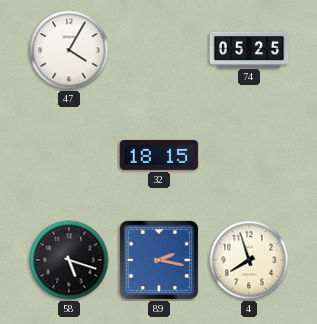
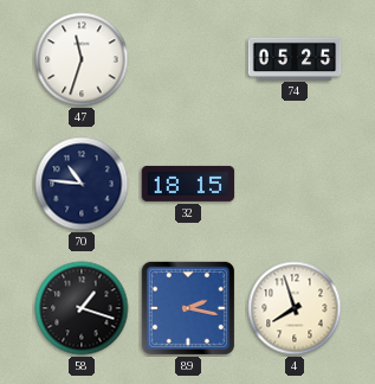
47: 4:05 -> 11:33
70: none -> 10:46
58: 5:18 -> 1:18
